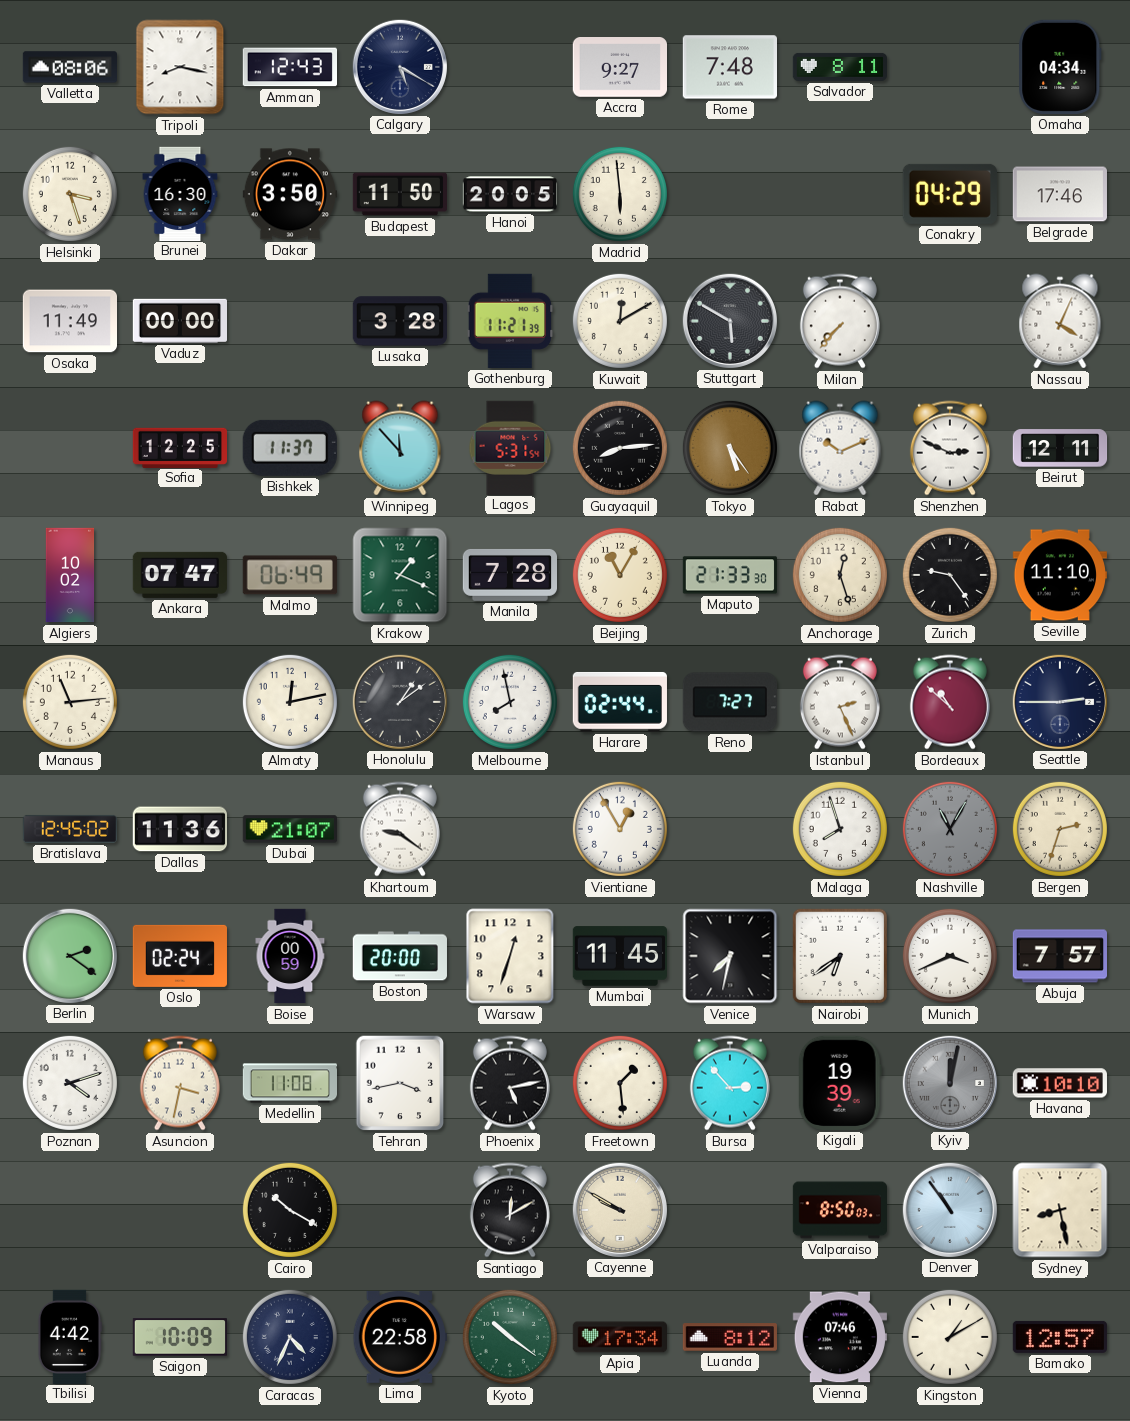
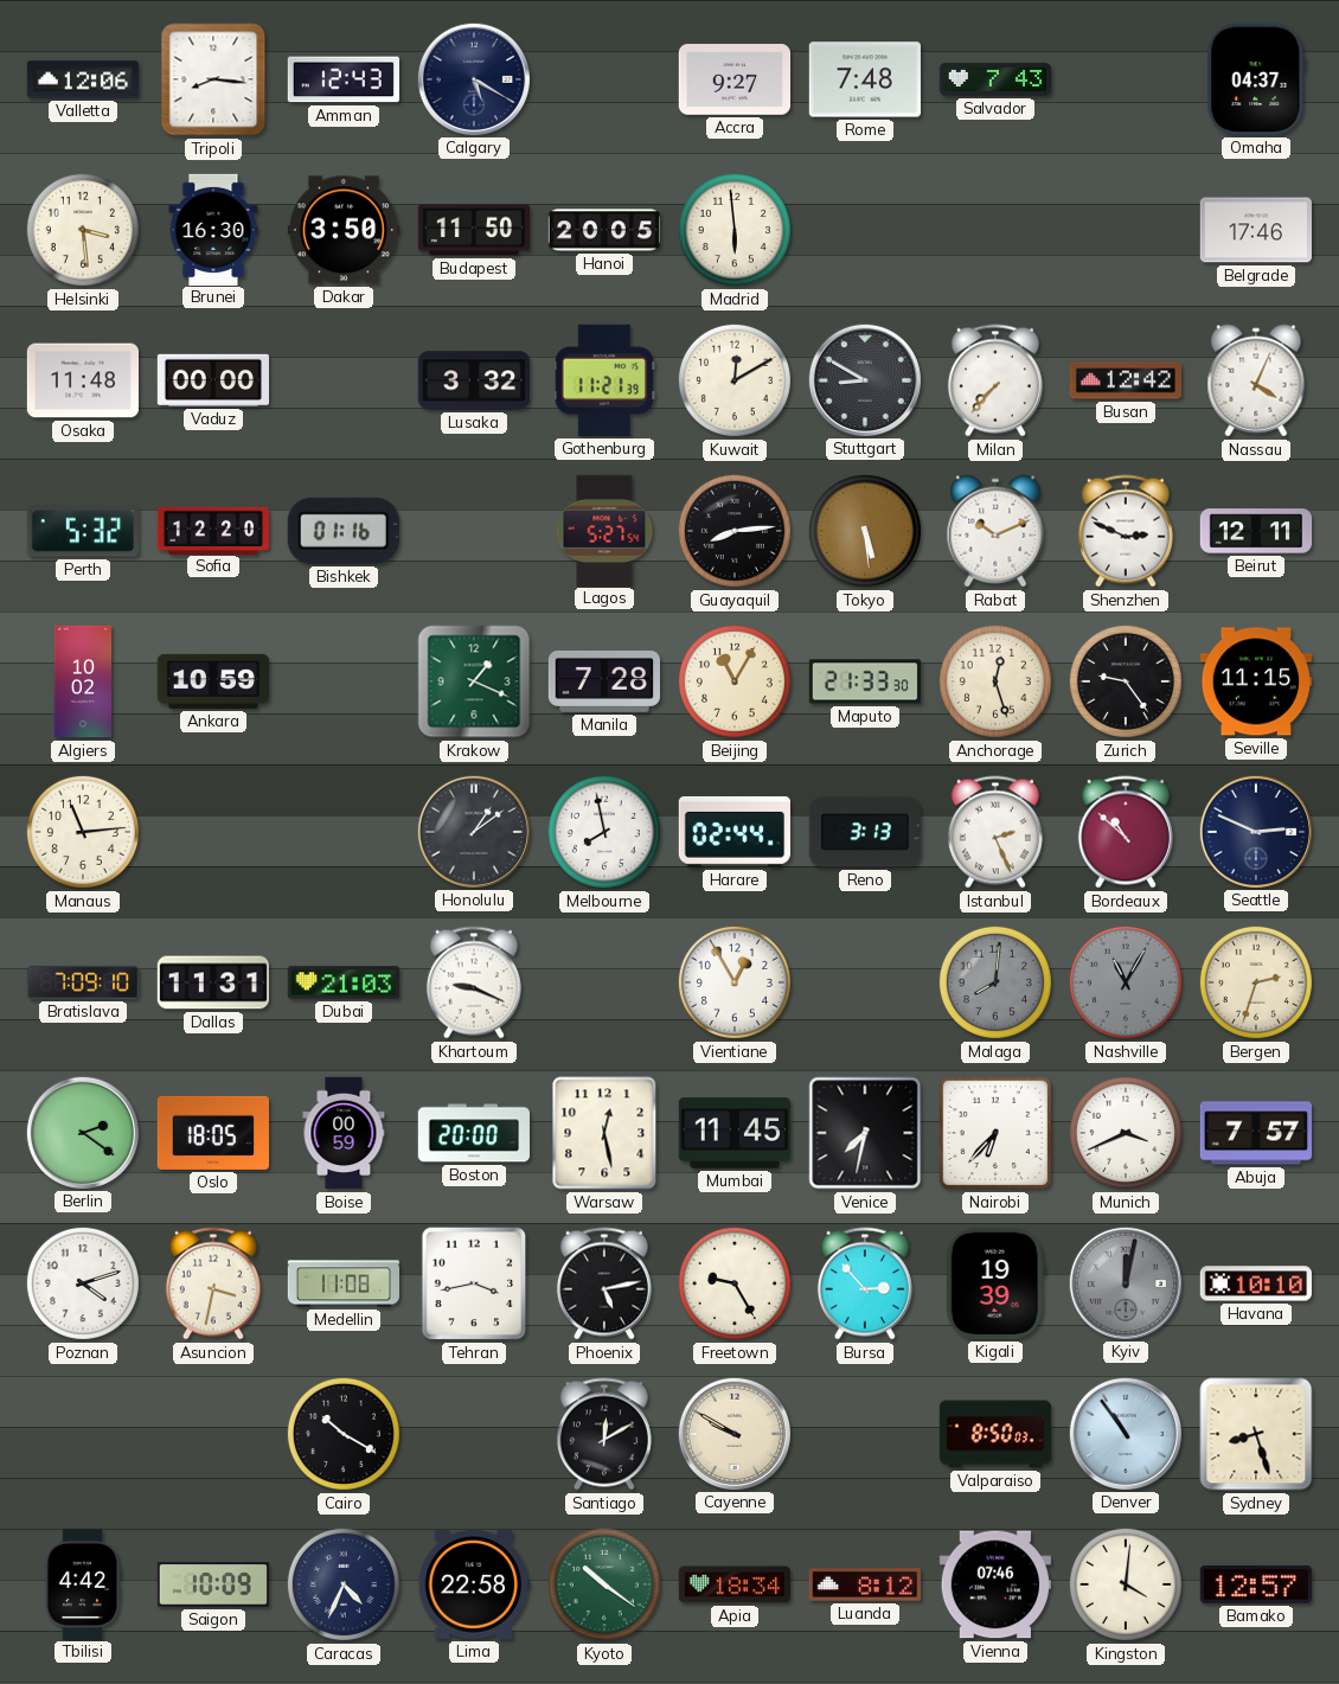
Valletta: 08:06 -> 12:06
Tripoli: 8:17 -> 8:16
Salvador: 8:11 -> 7:43
Omaha: 04:34 -> 04:37
Helsinki: 3:27 -> 3:29
Conakry: 04:29 -> none
Osaka: 11:49 -> 11:48
Lusaka: 3:28 -> 3:32
Stuttgart: 5:50 -> 8:50
Busan: none -> 12:42
Perth: none -> 5:32
Sofia: 12:25 -> 12:20
Bishkek: 11:37 -> 01:16
Winnipeg: 11:53 -> none
Lagos: 5:31 -> 5:27
Tokyo: 5:24 -> 5:29
Ankara: 07:47 -> 10:59
Malmo: 06:49 -> none
Seville: 11:10 -> 11:15
Almaty: 12:13 -> none
Reno: 7:27 -> 3:13
Seattle: 2:45 -> 2:49
Bratislava: 12:45 -> 7:09
Dallas: 11:36 -> 11:31
Dubai: 21:07 -> 21:03
Khartoum: 9:21 -> 9:19
Malaga: 7:57 -> 8:01
Malaga dial: white -> grey
Oslo: 02:24 -> 18:05
Warsaw: 12:33 -> 12:28
Nairobi: 6:39 -> 6:37
Freetown: 1:29 -> 9:25
Sydney: 8:28 -> 8:27
Apia: 17:34 -> 18:34
Kingston: 1:10 -> 4:01
